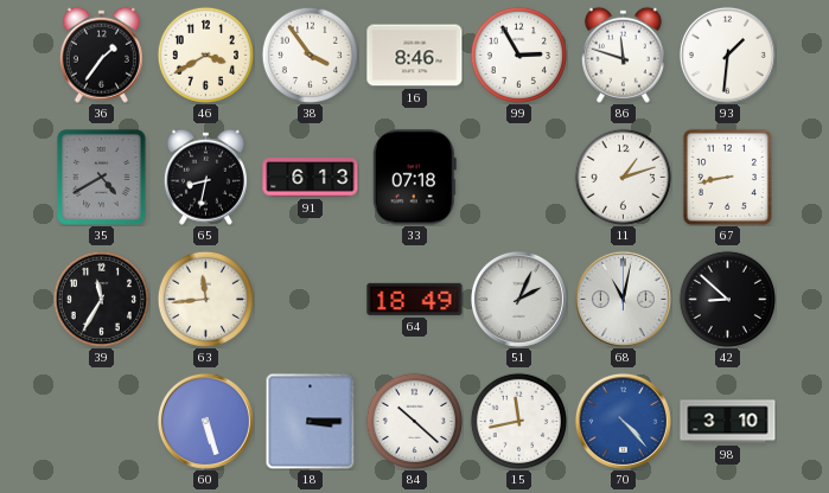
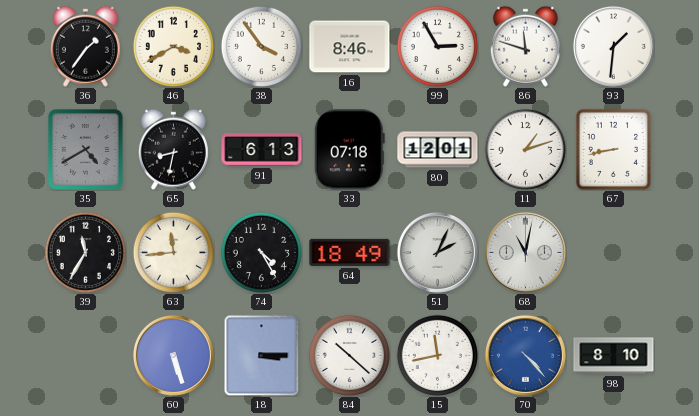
80: none -> 12:01
74: none -> 4:25
42: 8:52 -> none
98: 3:10 -> 8:10
